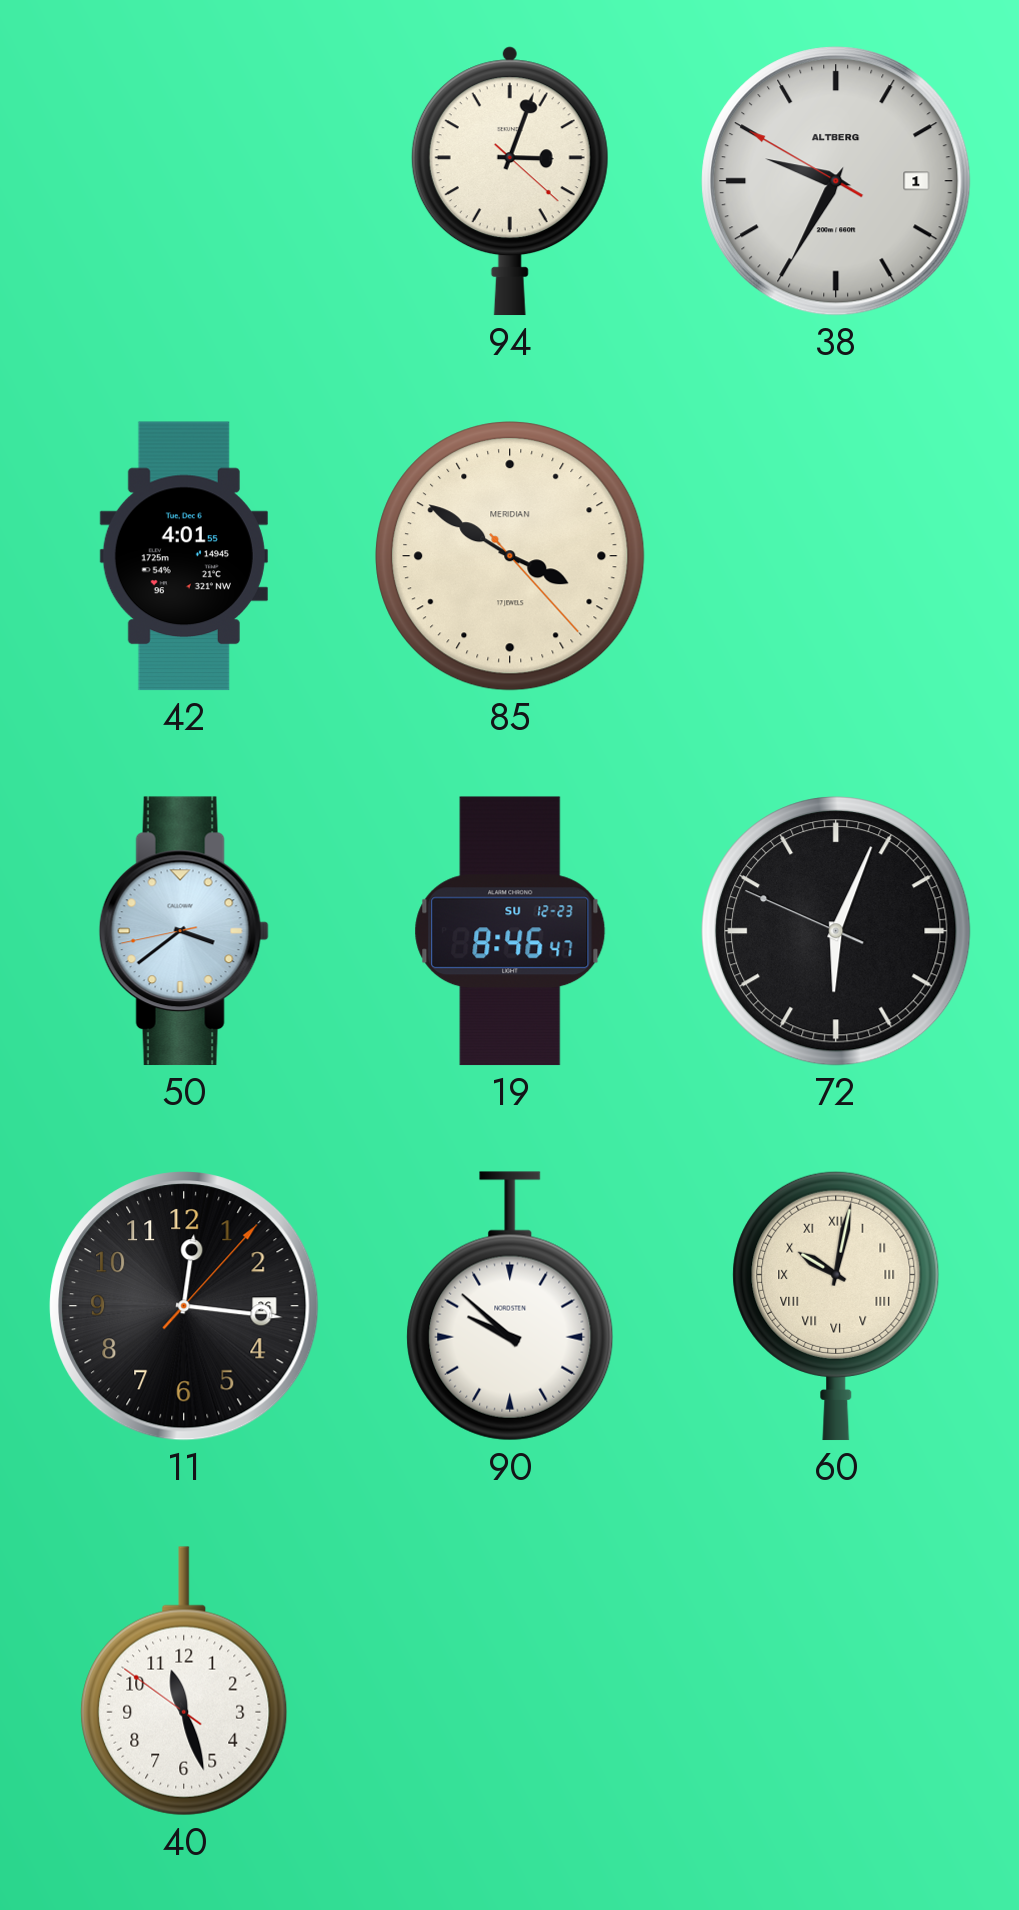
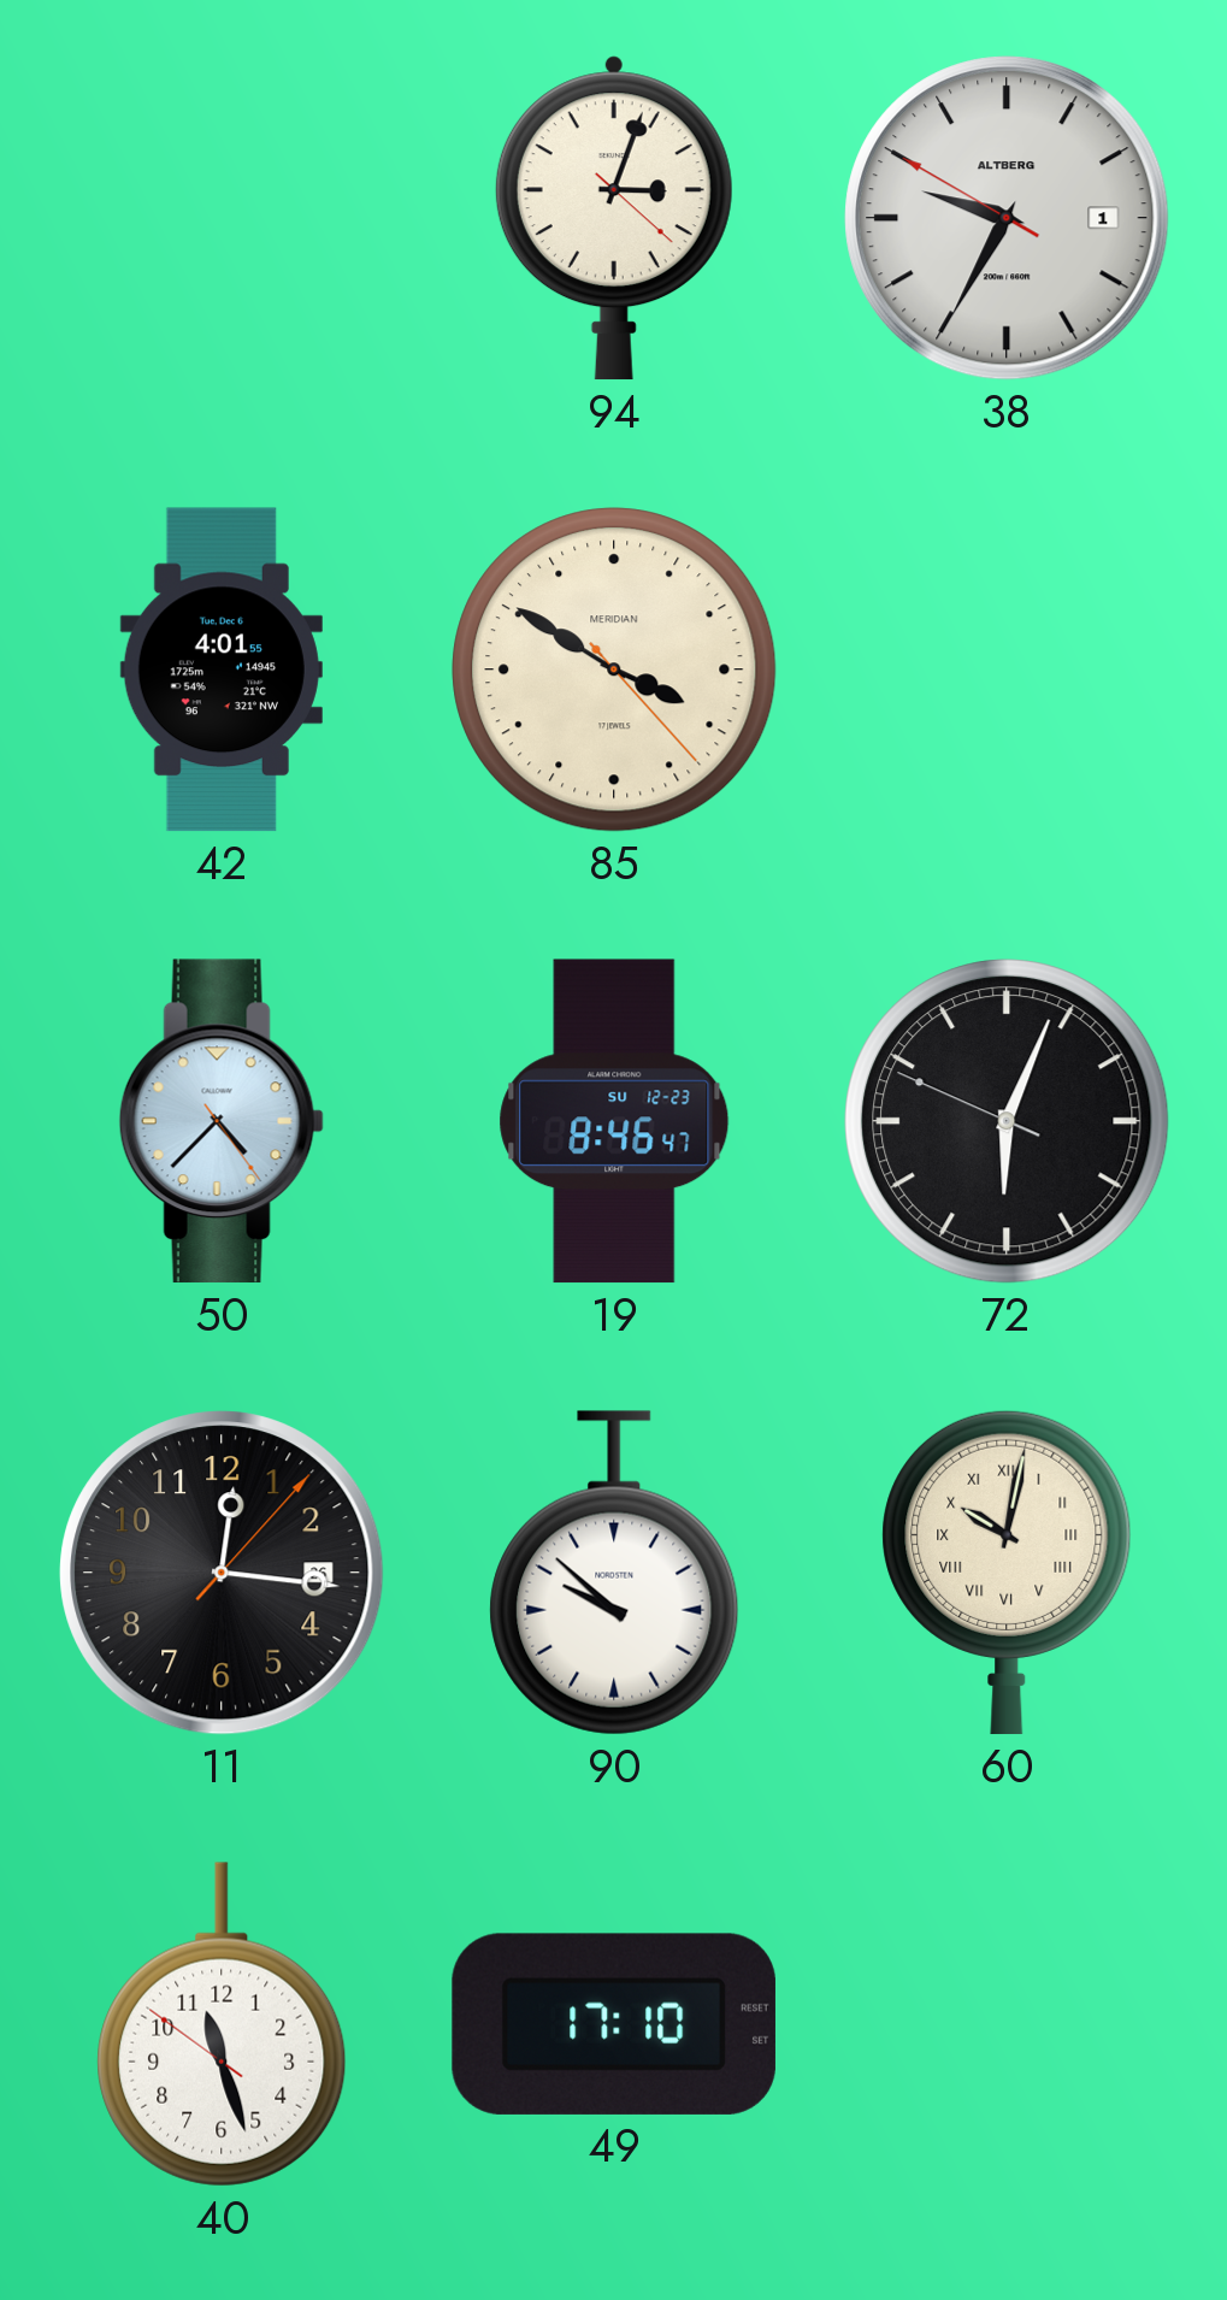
50: 3:38 -> 4:37
49: none -> 17:10
